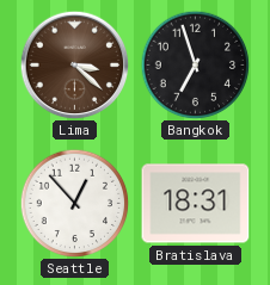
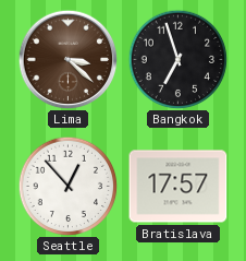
Bratislava: 18:31 -> 17:57
